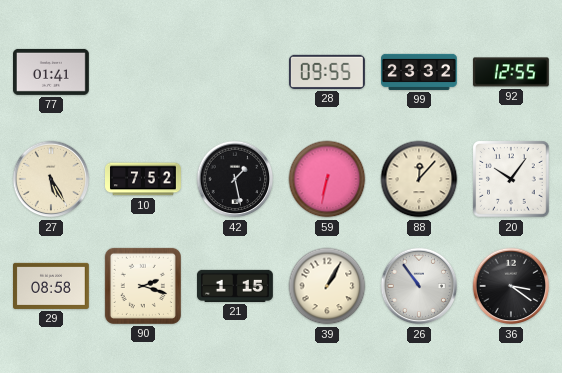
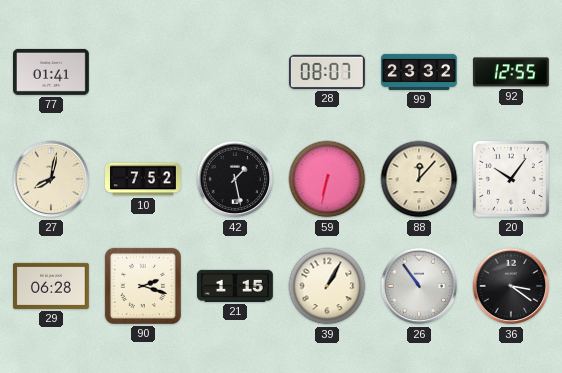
28: 09:55 -> 08:07
27: 5:25 -> 8:02
29: 08:58 -> 06:28
